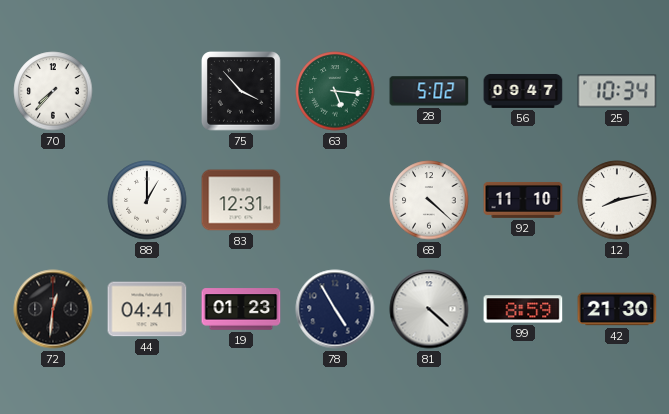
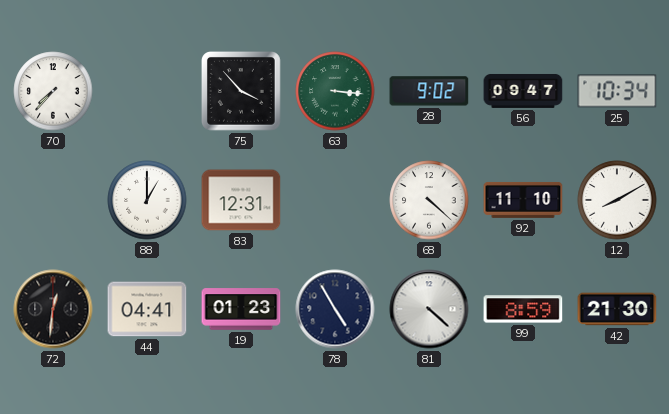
63: 5:16 -> 3:16
28: 5:02 -> 9:02
12: 8:13 -> 8:10
